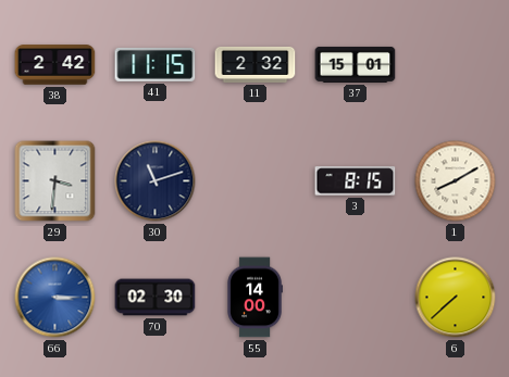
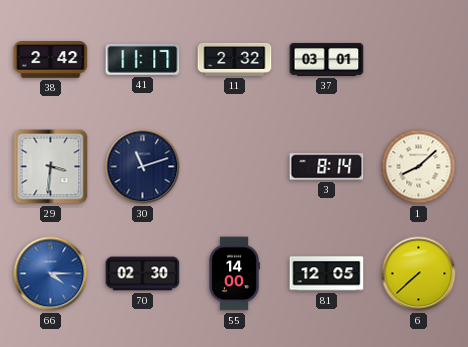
41: 11:15 -> 11:17
37: 15:01 -> 03:01
3: 8:15 -> 8:14
1: 8:10 -> 8:08
66: 3:15 -> 4:15
81: none -> 12:05
